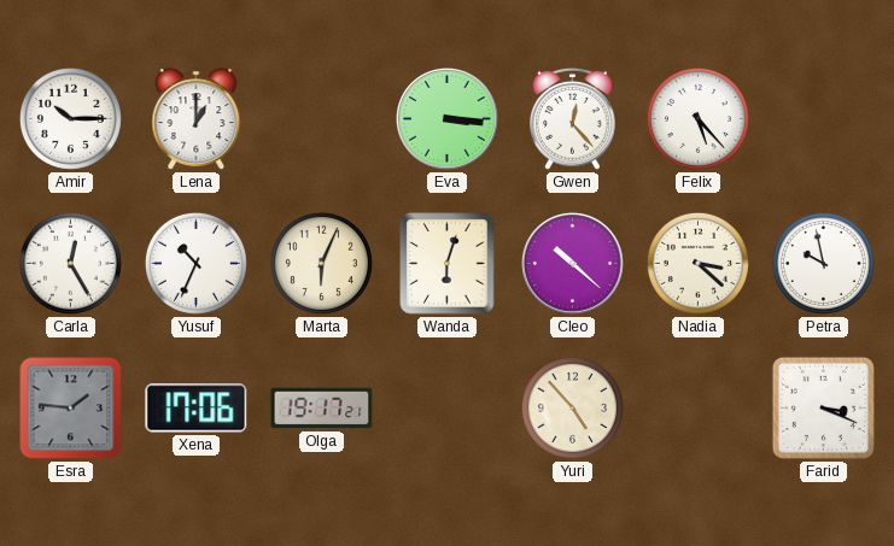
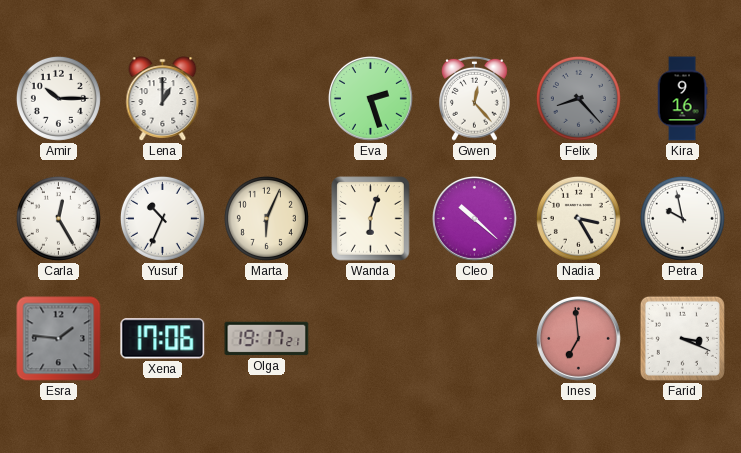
Eva: 3:16 -> 2:27
Felix: 5:23 -> 8:23
Felix dial: white -> grey
Kira: none -> 9:16
Nadia: 3:22 -> 3:25
Yuri: 4:53 -> none
Ines: none -> 6:59
